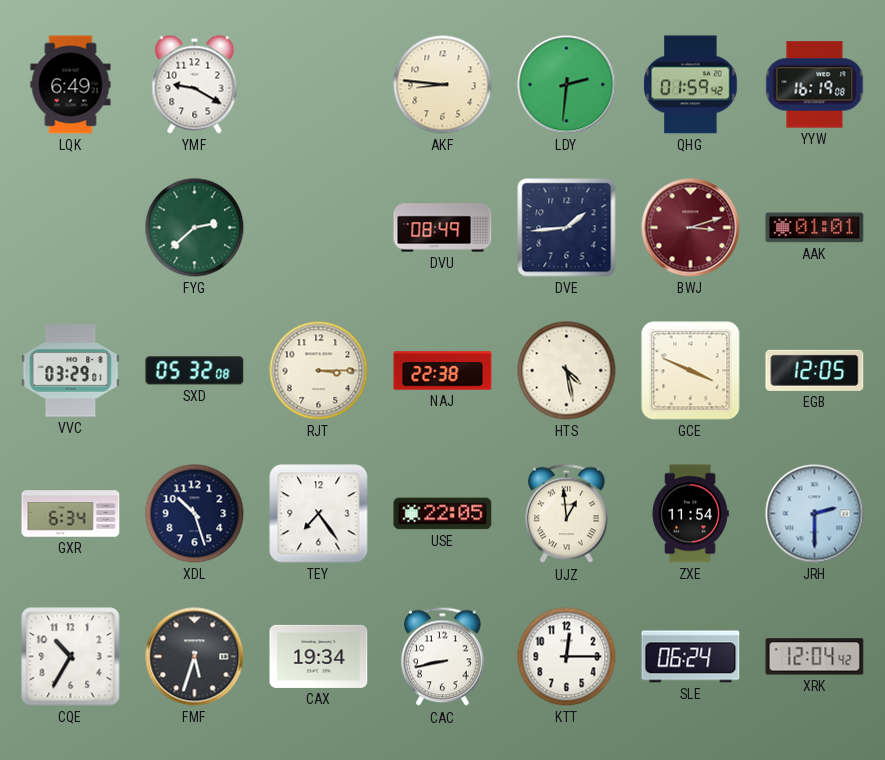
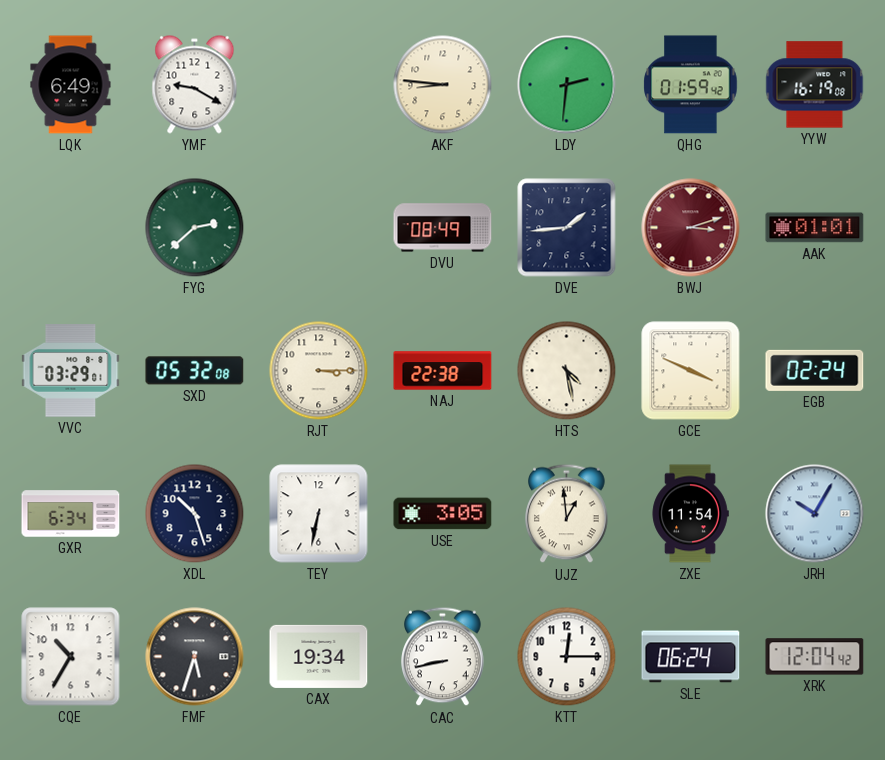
EGB: 12:05 -> 02:24
TEY: 7:24 -> 6:32
USE: 22:05 -> 3:05
JRH: 2:30 -> 10:05
